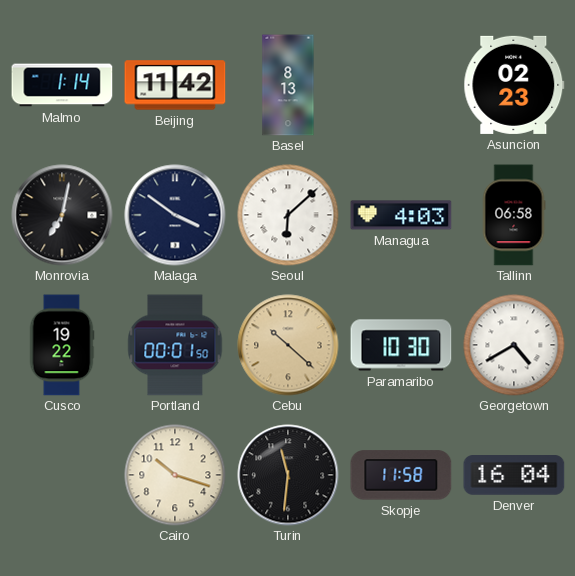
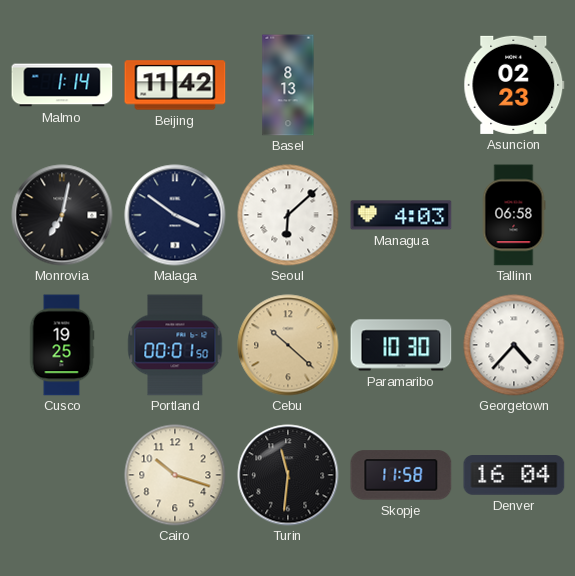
Cusco: 19:22 -> 19:25
Georgetown: 4:40 -> 4:37
